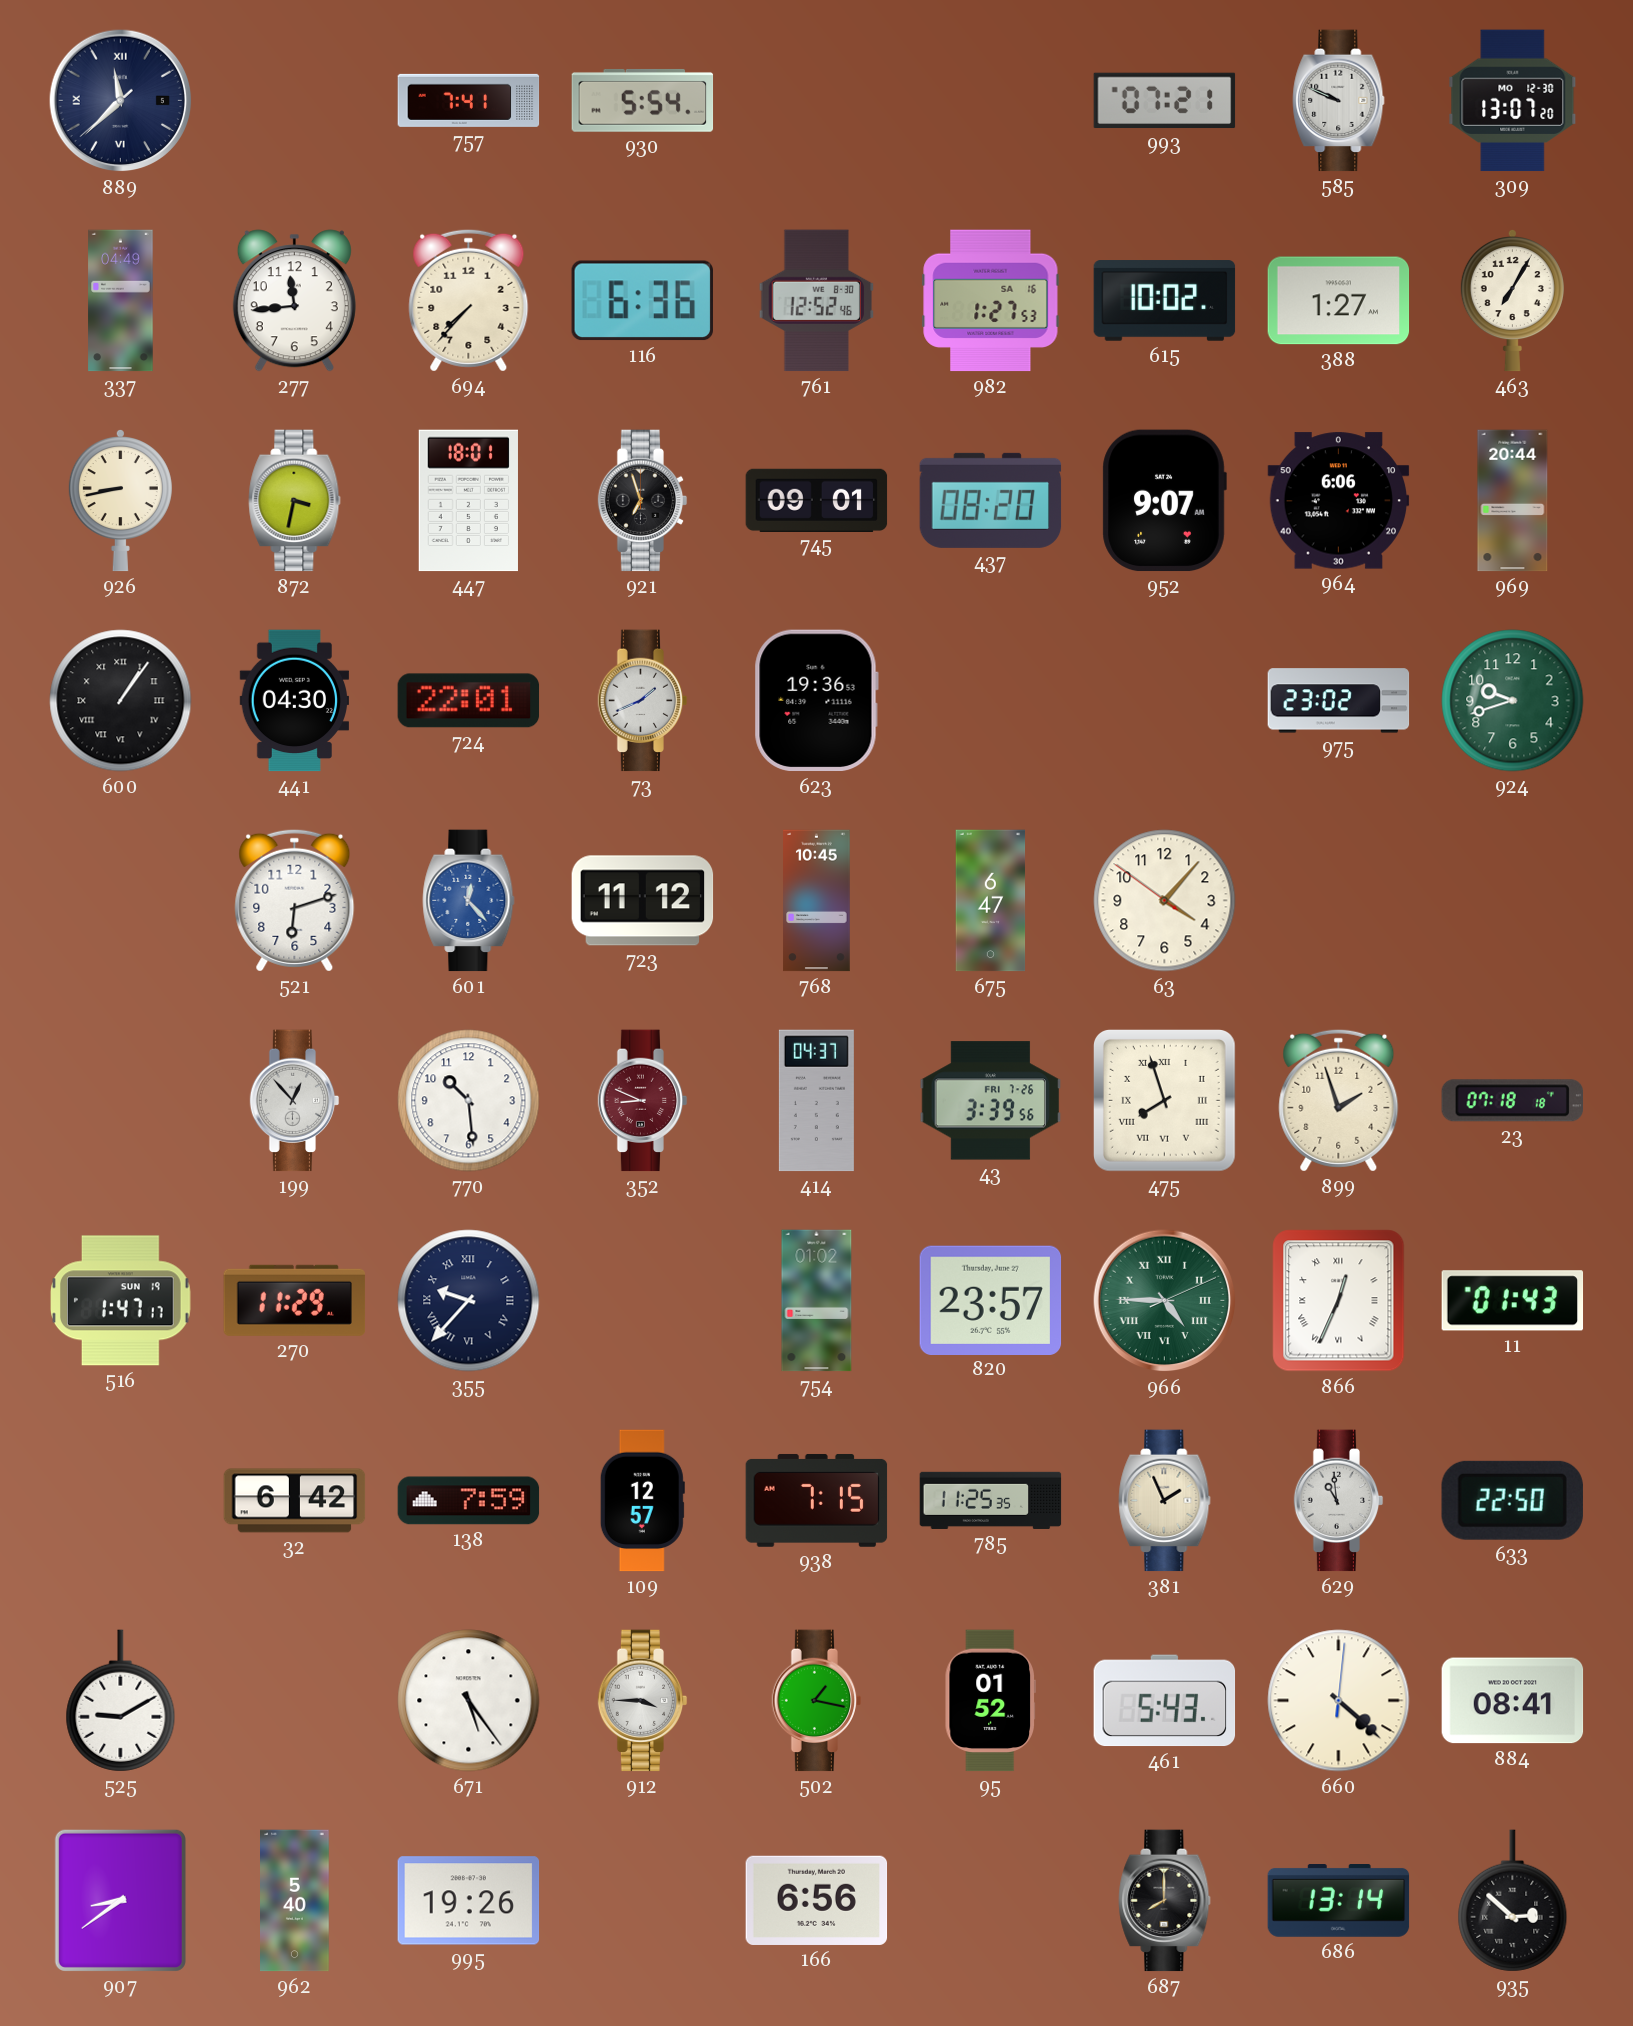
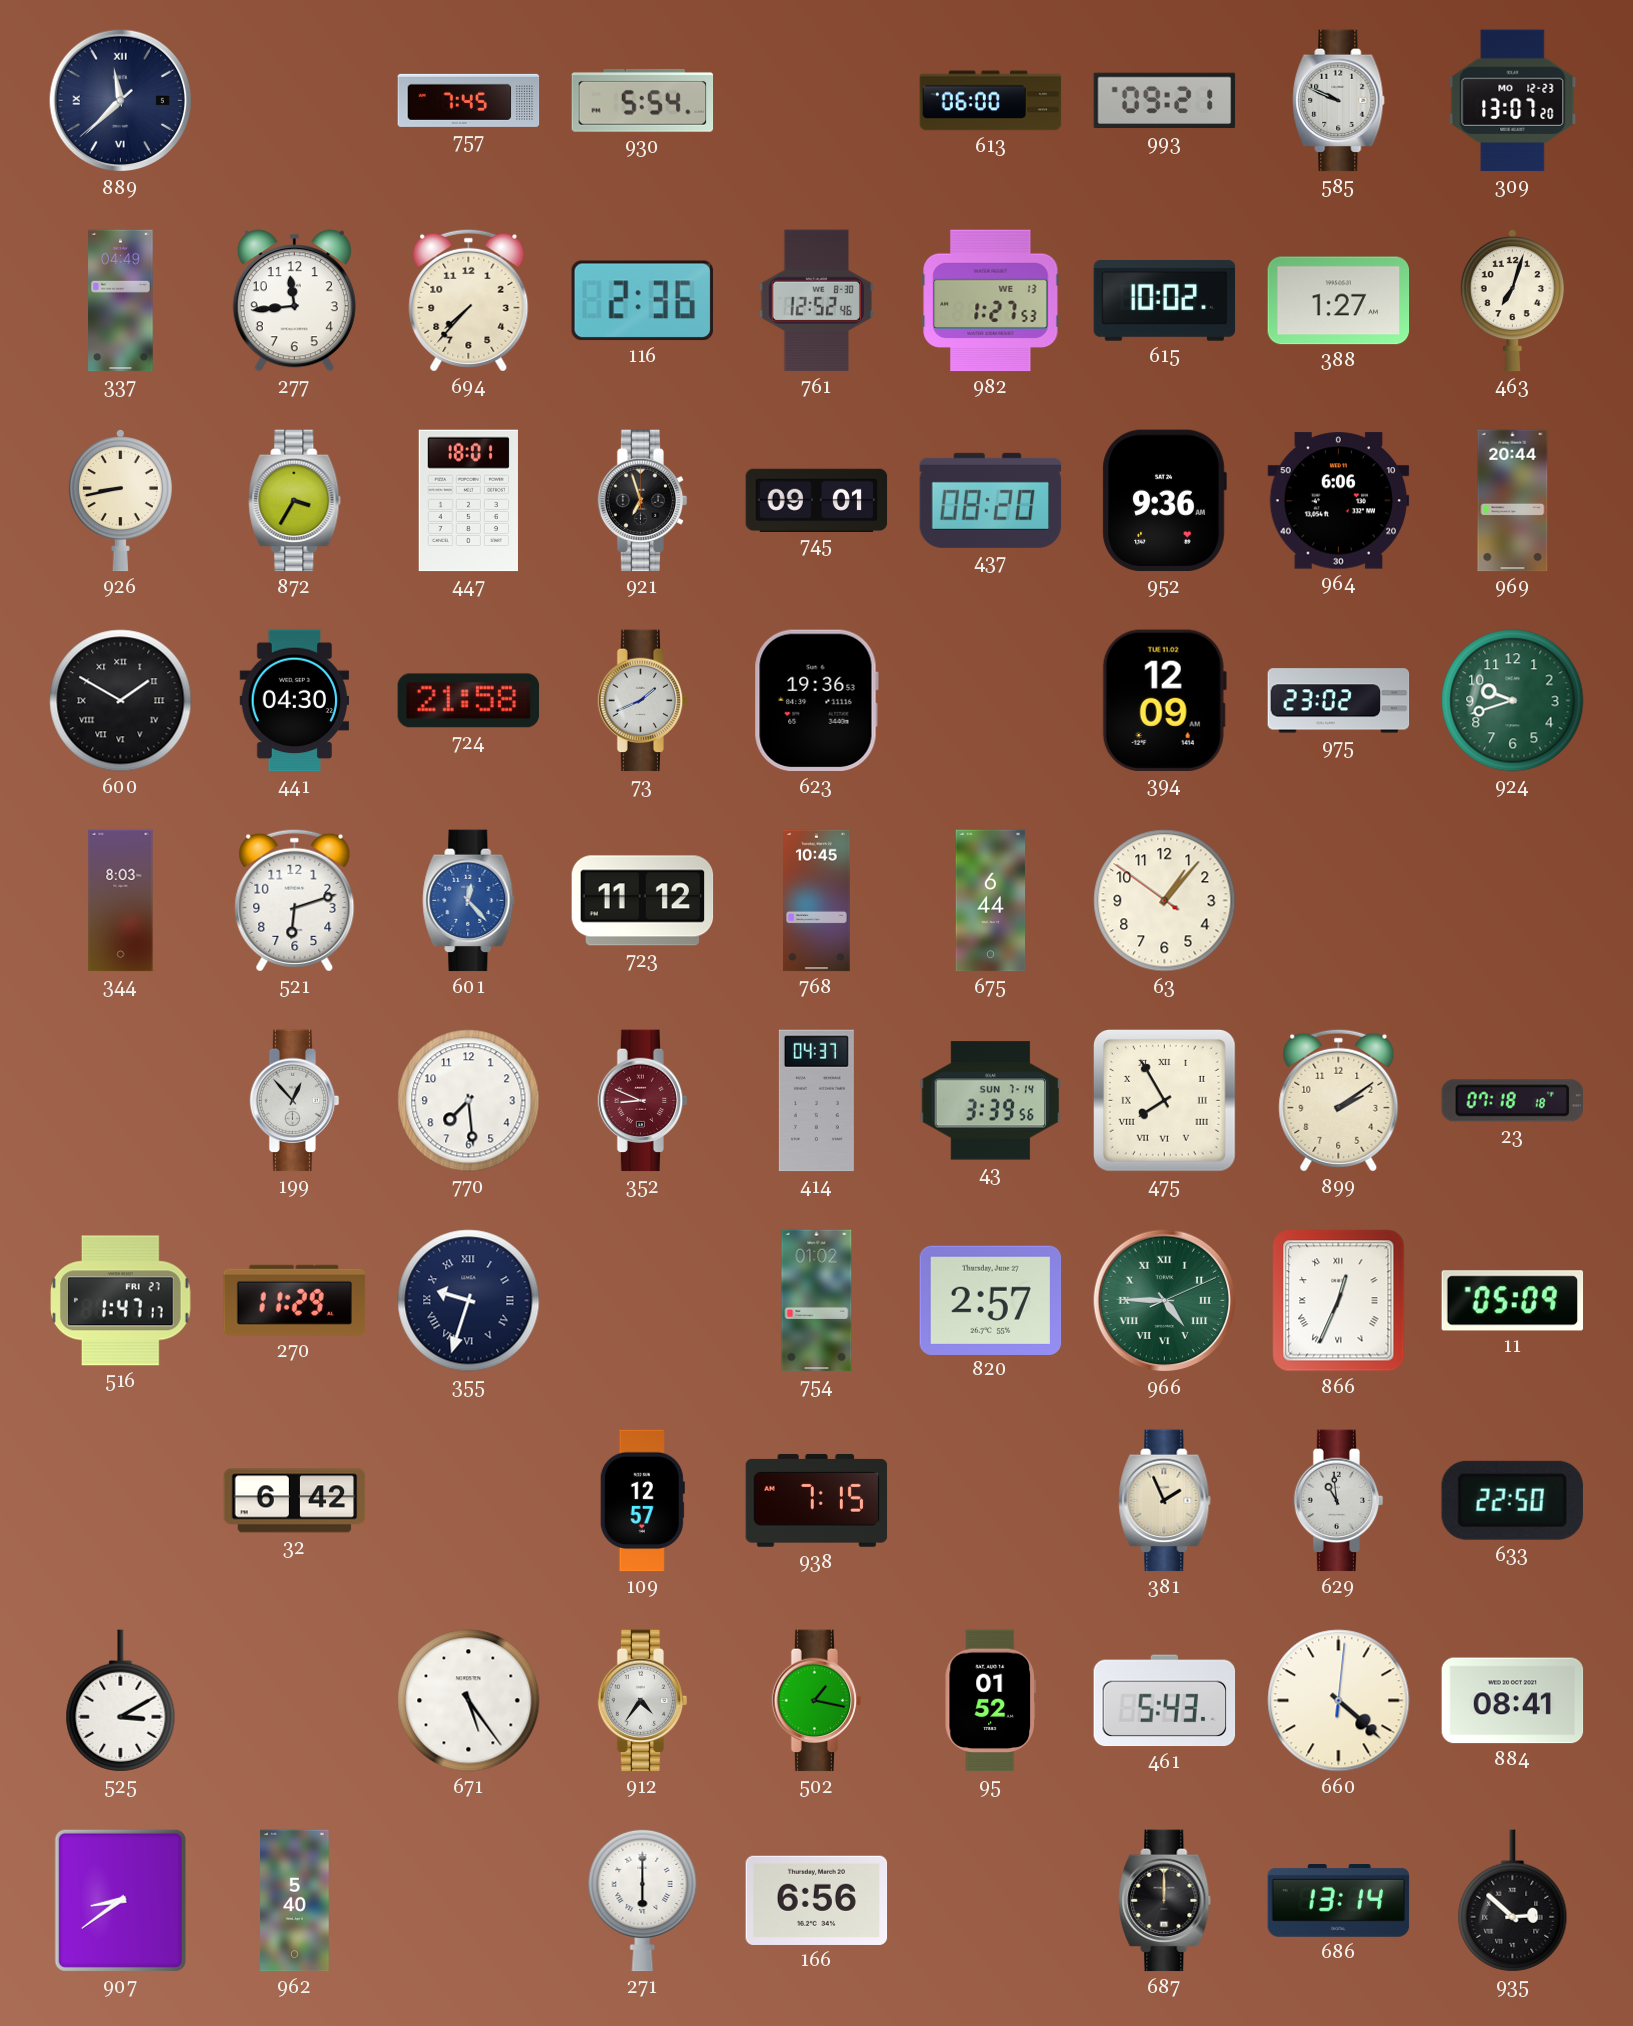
757: 7:41 -> 7:45
613: none -> 06:00
993: 07:21 -> 09:21
309 date: MO 12-30 -> MO 12-23
116: 6:36 -> 2:36
982 date: SA 16 -> WE 13
463: 7:05 -> 7:03
872: 3:32 -> 3:35
952: 9:07 -> 9:36
600: 1:06 -> 1:50
724: 22:01 -> 21:58
394: none -> 12:09
344: none -> 8:03
675: 6:47 -> 6:44
63: 4:06 -> 1:06
770: 10:29 -> 7:29
43 date: FRI 7-26 -> SUN 7-14
475: 7:57 -> 7:55
899: 1:57 -> 2:09
516 date: SUN 19 -> FRI 27
355: 9:37 -> 9:33
820: 23:57 -> 2:57
11: 01:43 -> 05:09
138: 7:59 -> none
785: 11:25 -> none
525: 9:10 -> 3:10
912: 3:45 -> 4:36
995: 19:26 -> none
271: none -> 6:00
687: 8:00 -> 12:00
